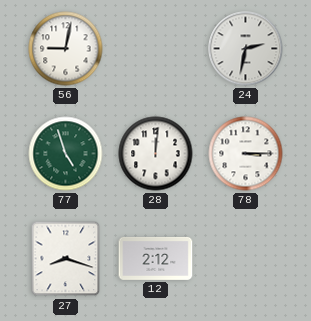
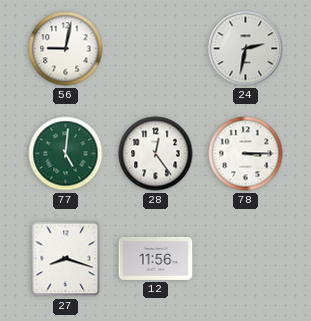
77: 4:57 -> 5:01
28: 12:01 -> 12:24
12: 2:12 -> 11:56
